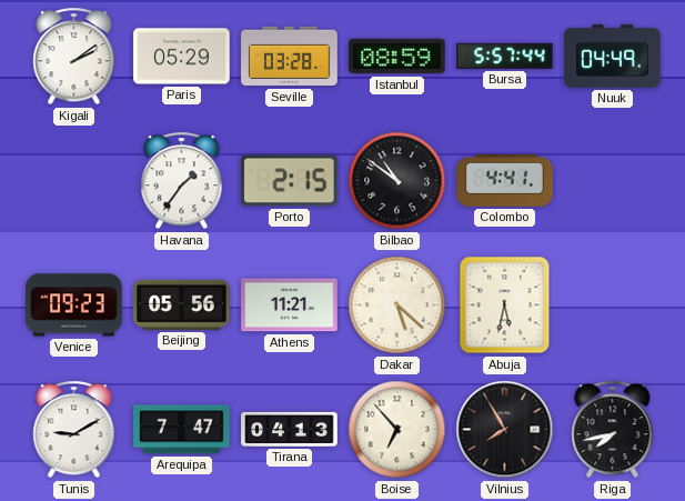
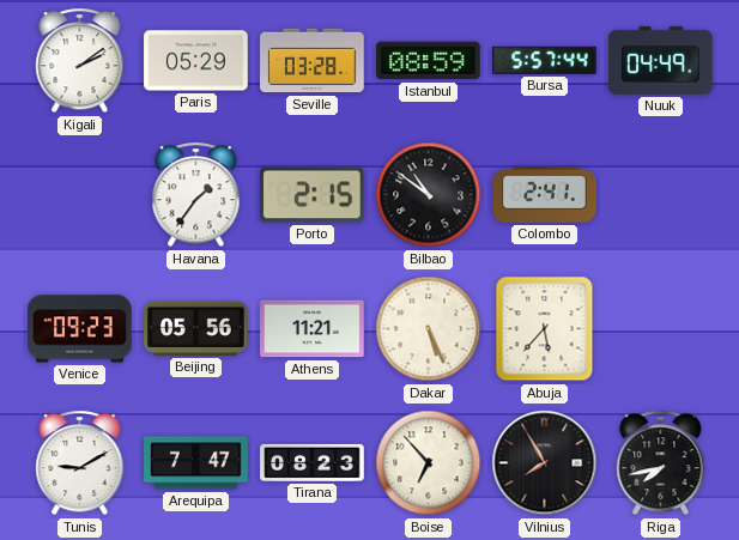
Colombo: 4:41 -> 2:41
Dakar: 5:22 -> 5:26
Abuja: 5:32 -> 5:37
Tirana: 04:13 -> 08:23
